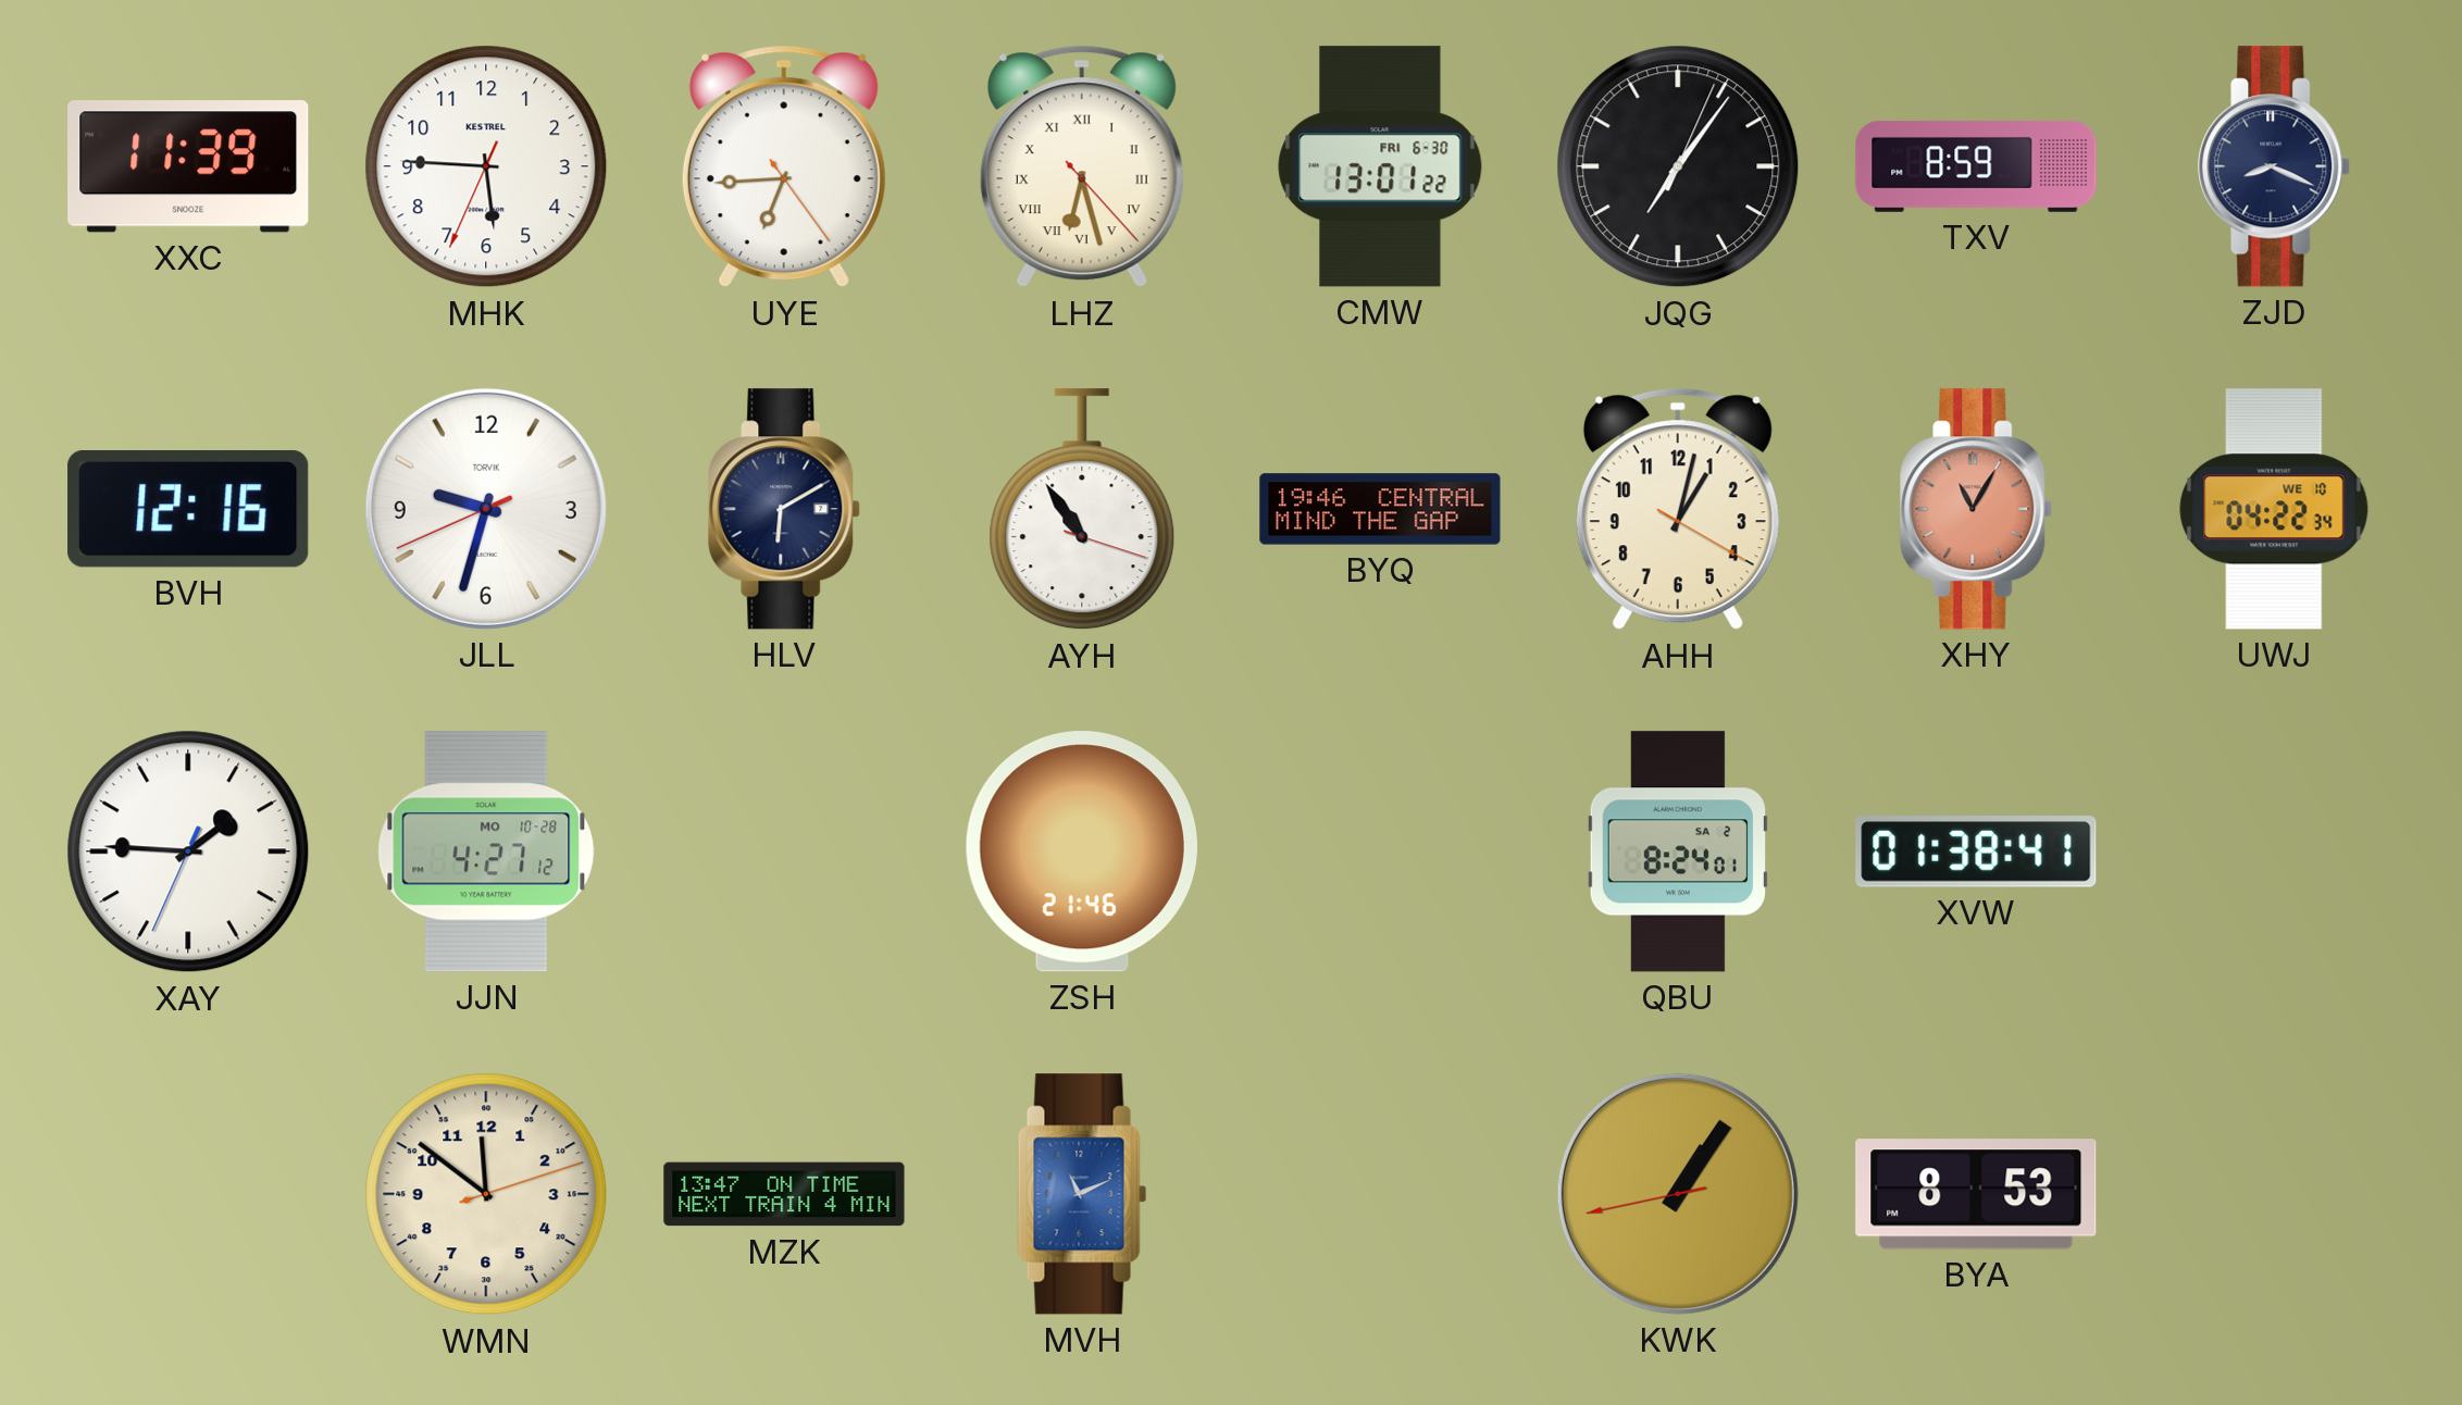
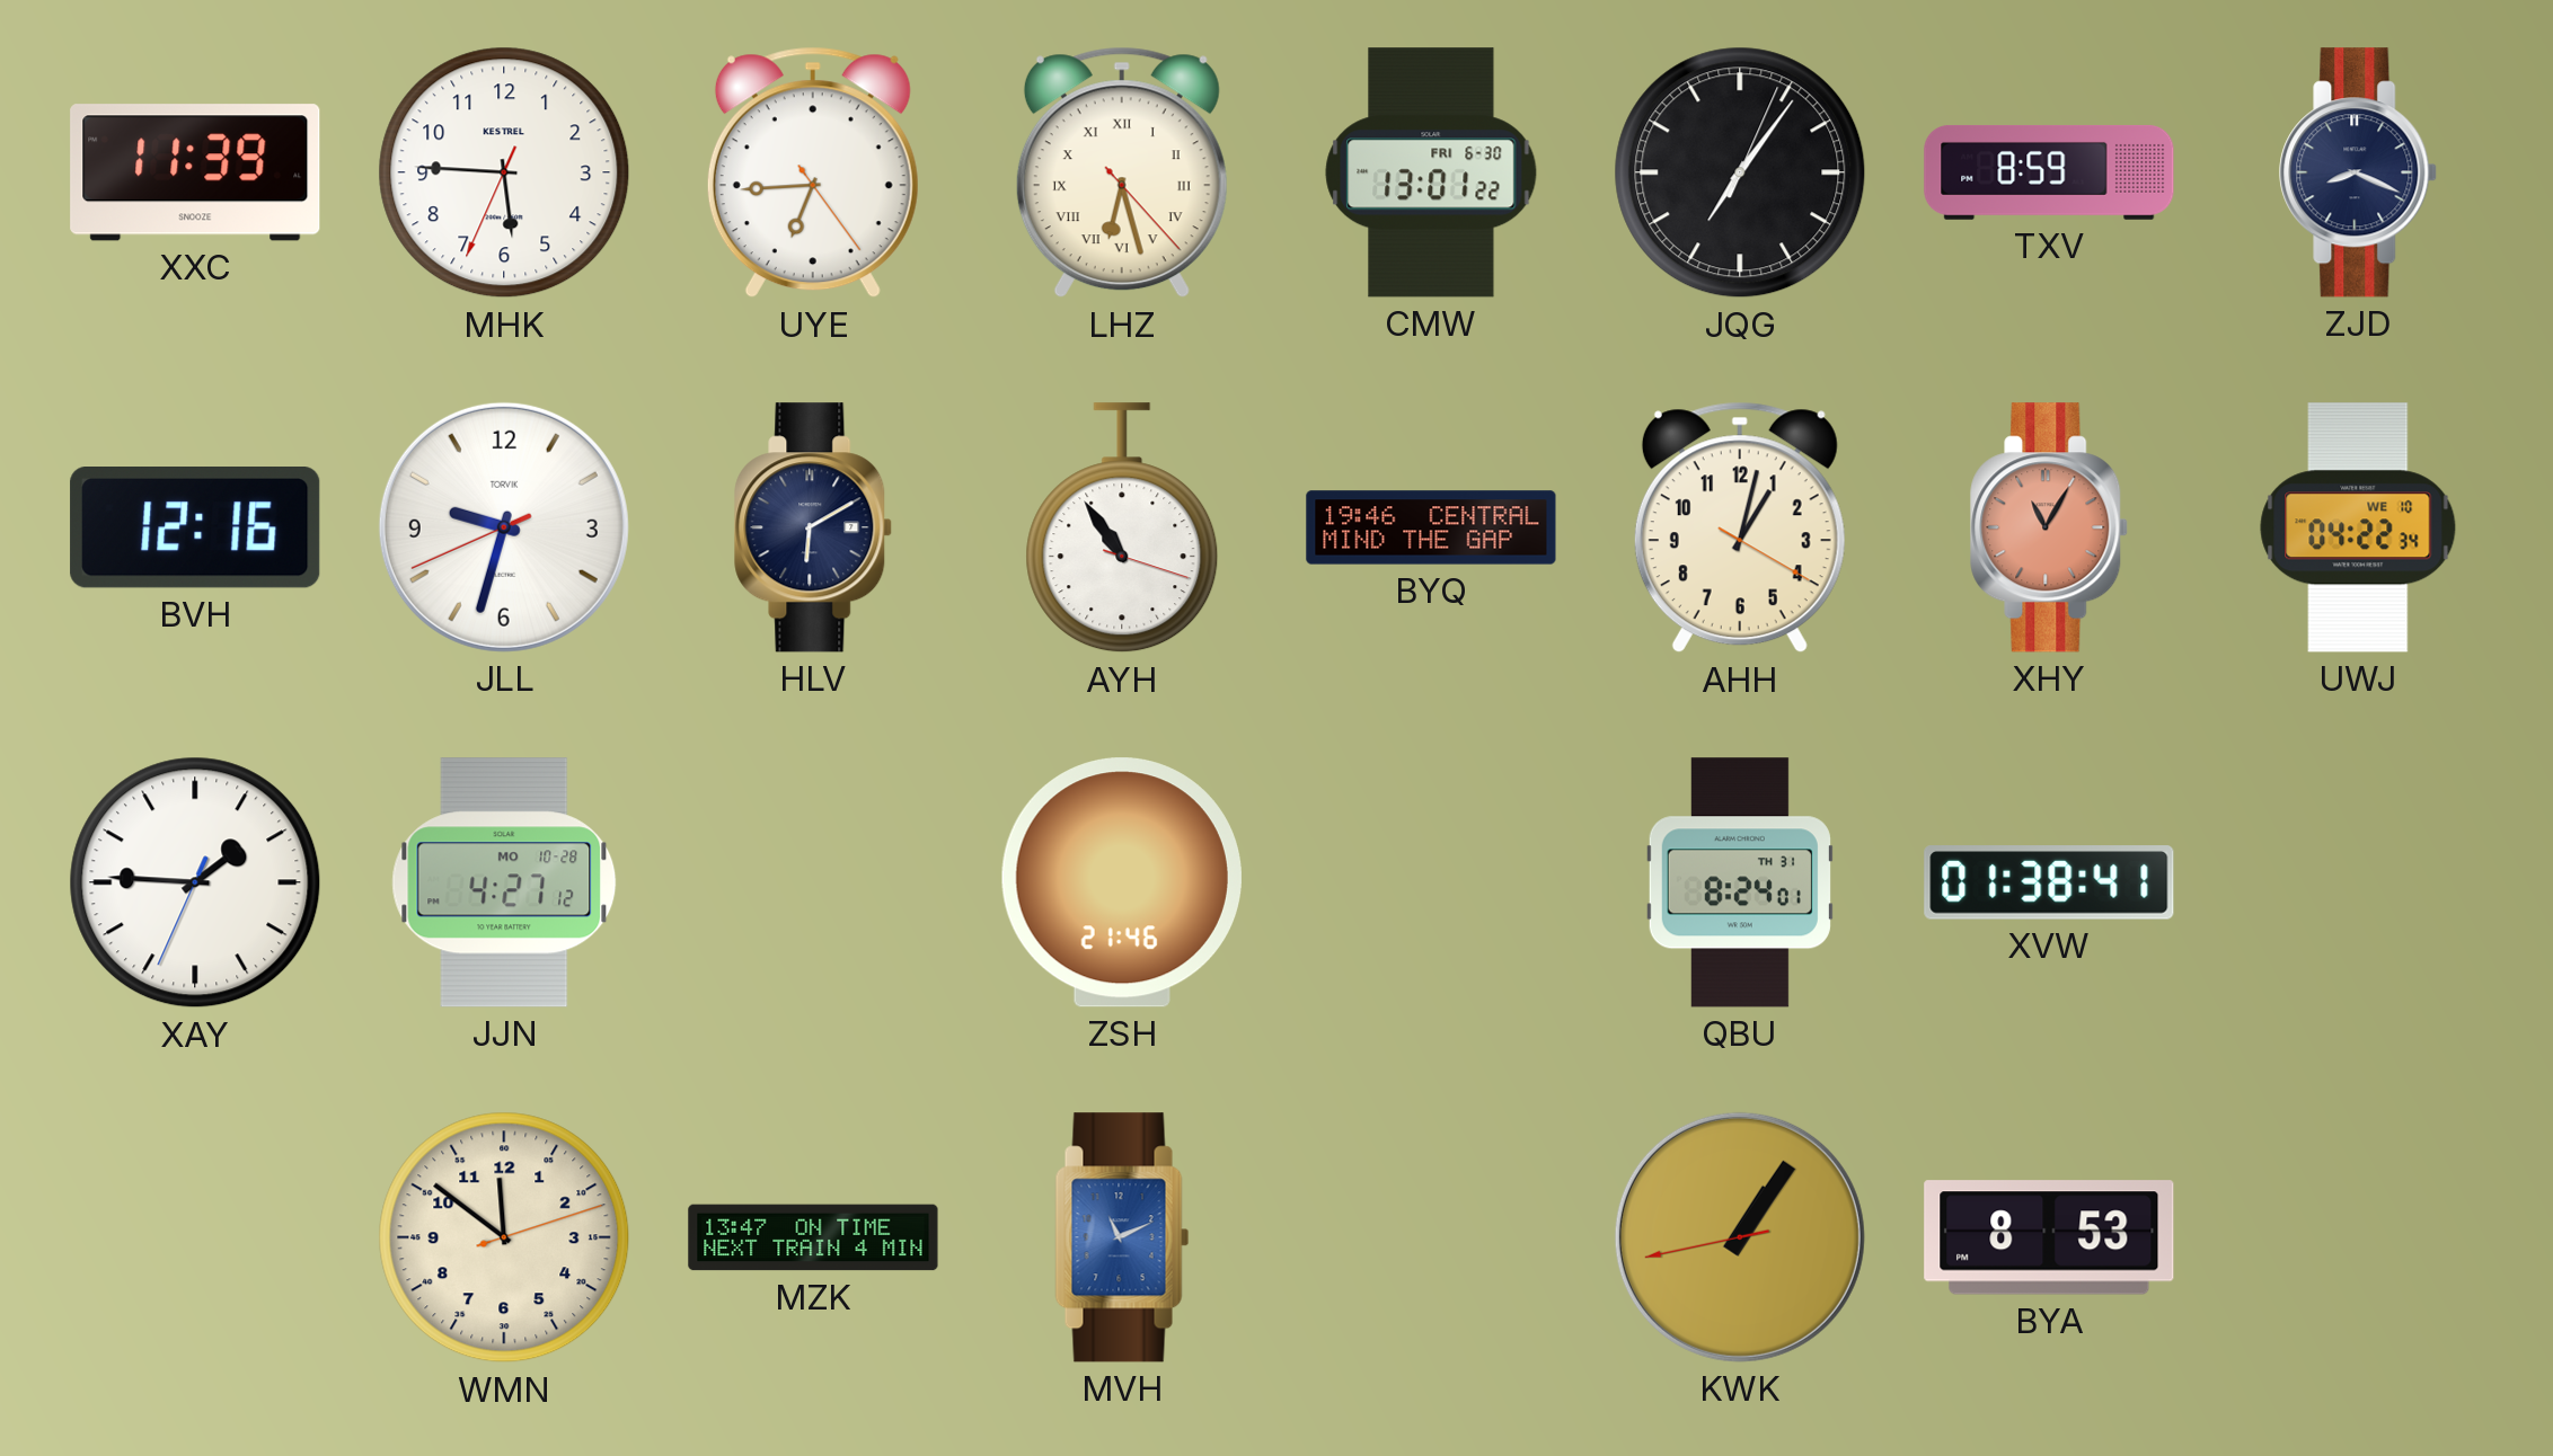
QBU date: SA 2 -> TH 31
